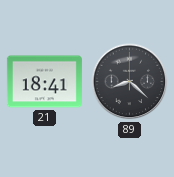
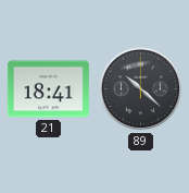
89: 8:22 -> 10:22
